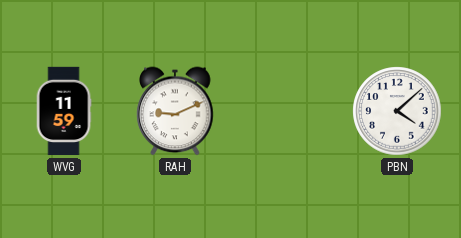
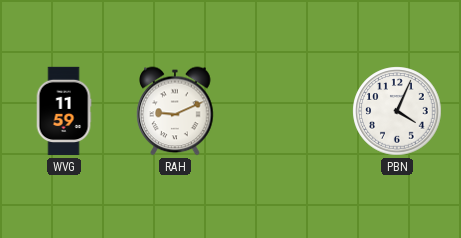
PBN: 4:08 -> 4:04
